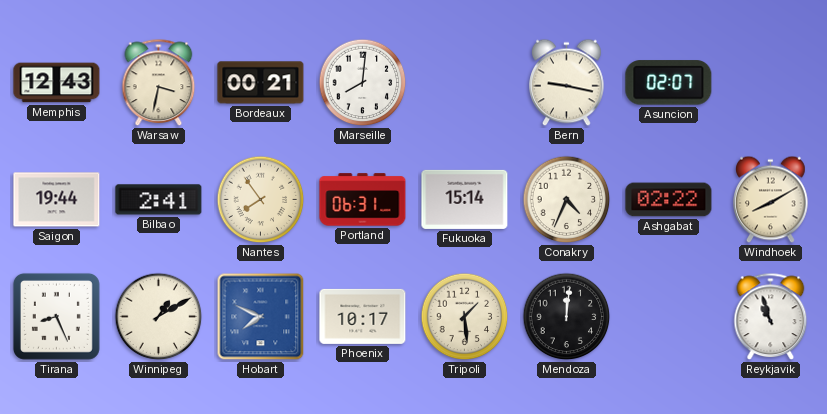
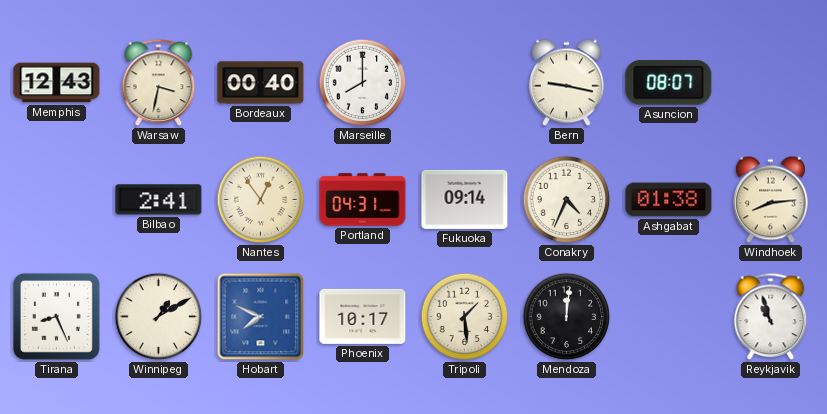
Bordeaux: 00:21 -> 00:40
Marseille: 8:01 -> 8:00
Asuncion: 02:07 -> 08:07
Saigon: 19:44 -> none
Nantes: 7:54 -> 12:54
Portland: 06:31 -> 04:31
Fukuoka: 15:14 -> 09:14
Ashgabat: 02:22 -> 01:38
Windhoek: 8:10 -> 8:14
